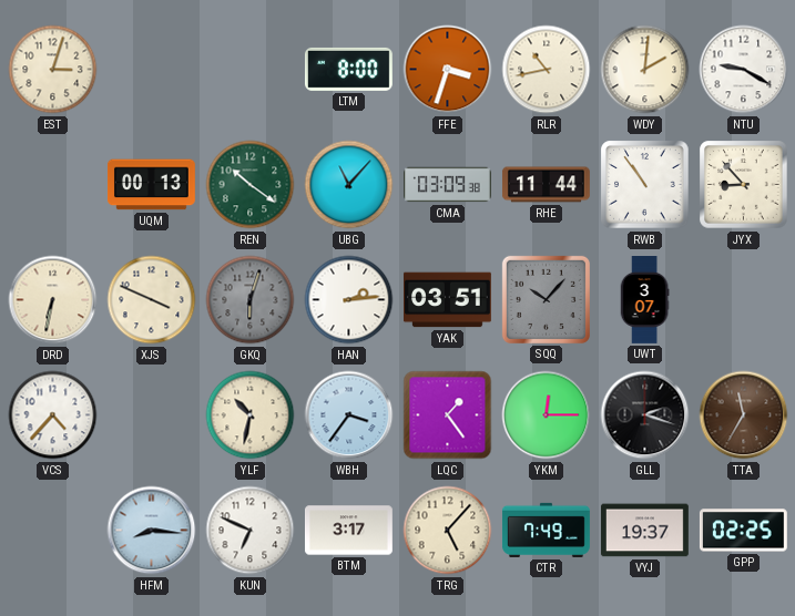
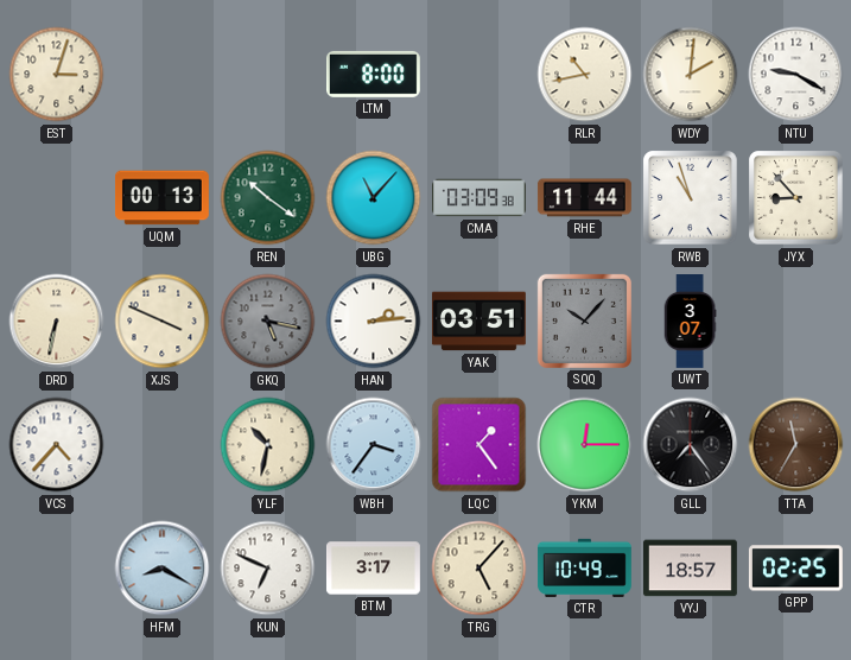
FFE: 3:33 -> none
RWB: 10:54 -> 10:57
GKQ: 6:03 -> 5:17
GLL: 2:18 -> 7:24
HFM: 8:16 -> 8:20
CTR: 7:49 -> 10:49
VYJ: 19:37 -> 18:57
